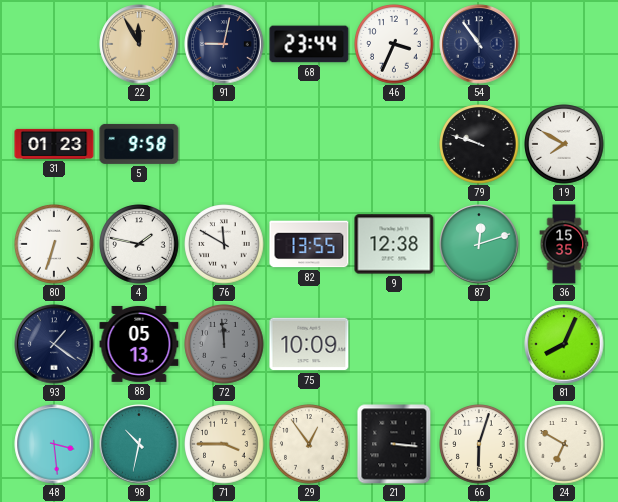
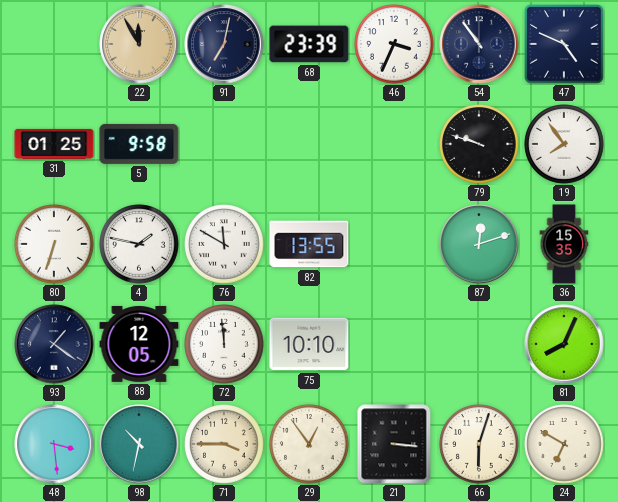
91: 9:02 -> 7:02
68: 23:44 -> 23:39
47: none -> 4:49
31: 01:23 -> 01:25
19: 7:50 -> 7:54
9: 12:38 -> none
88: 05:13 -> 12:05
72 dial: grey -> white
75: 10:09 -> 10:10
